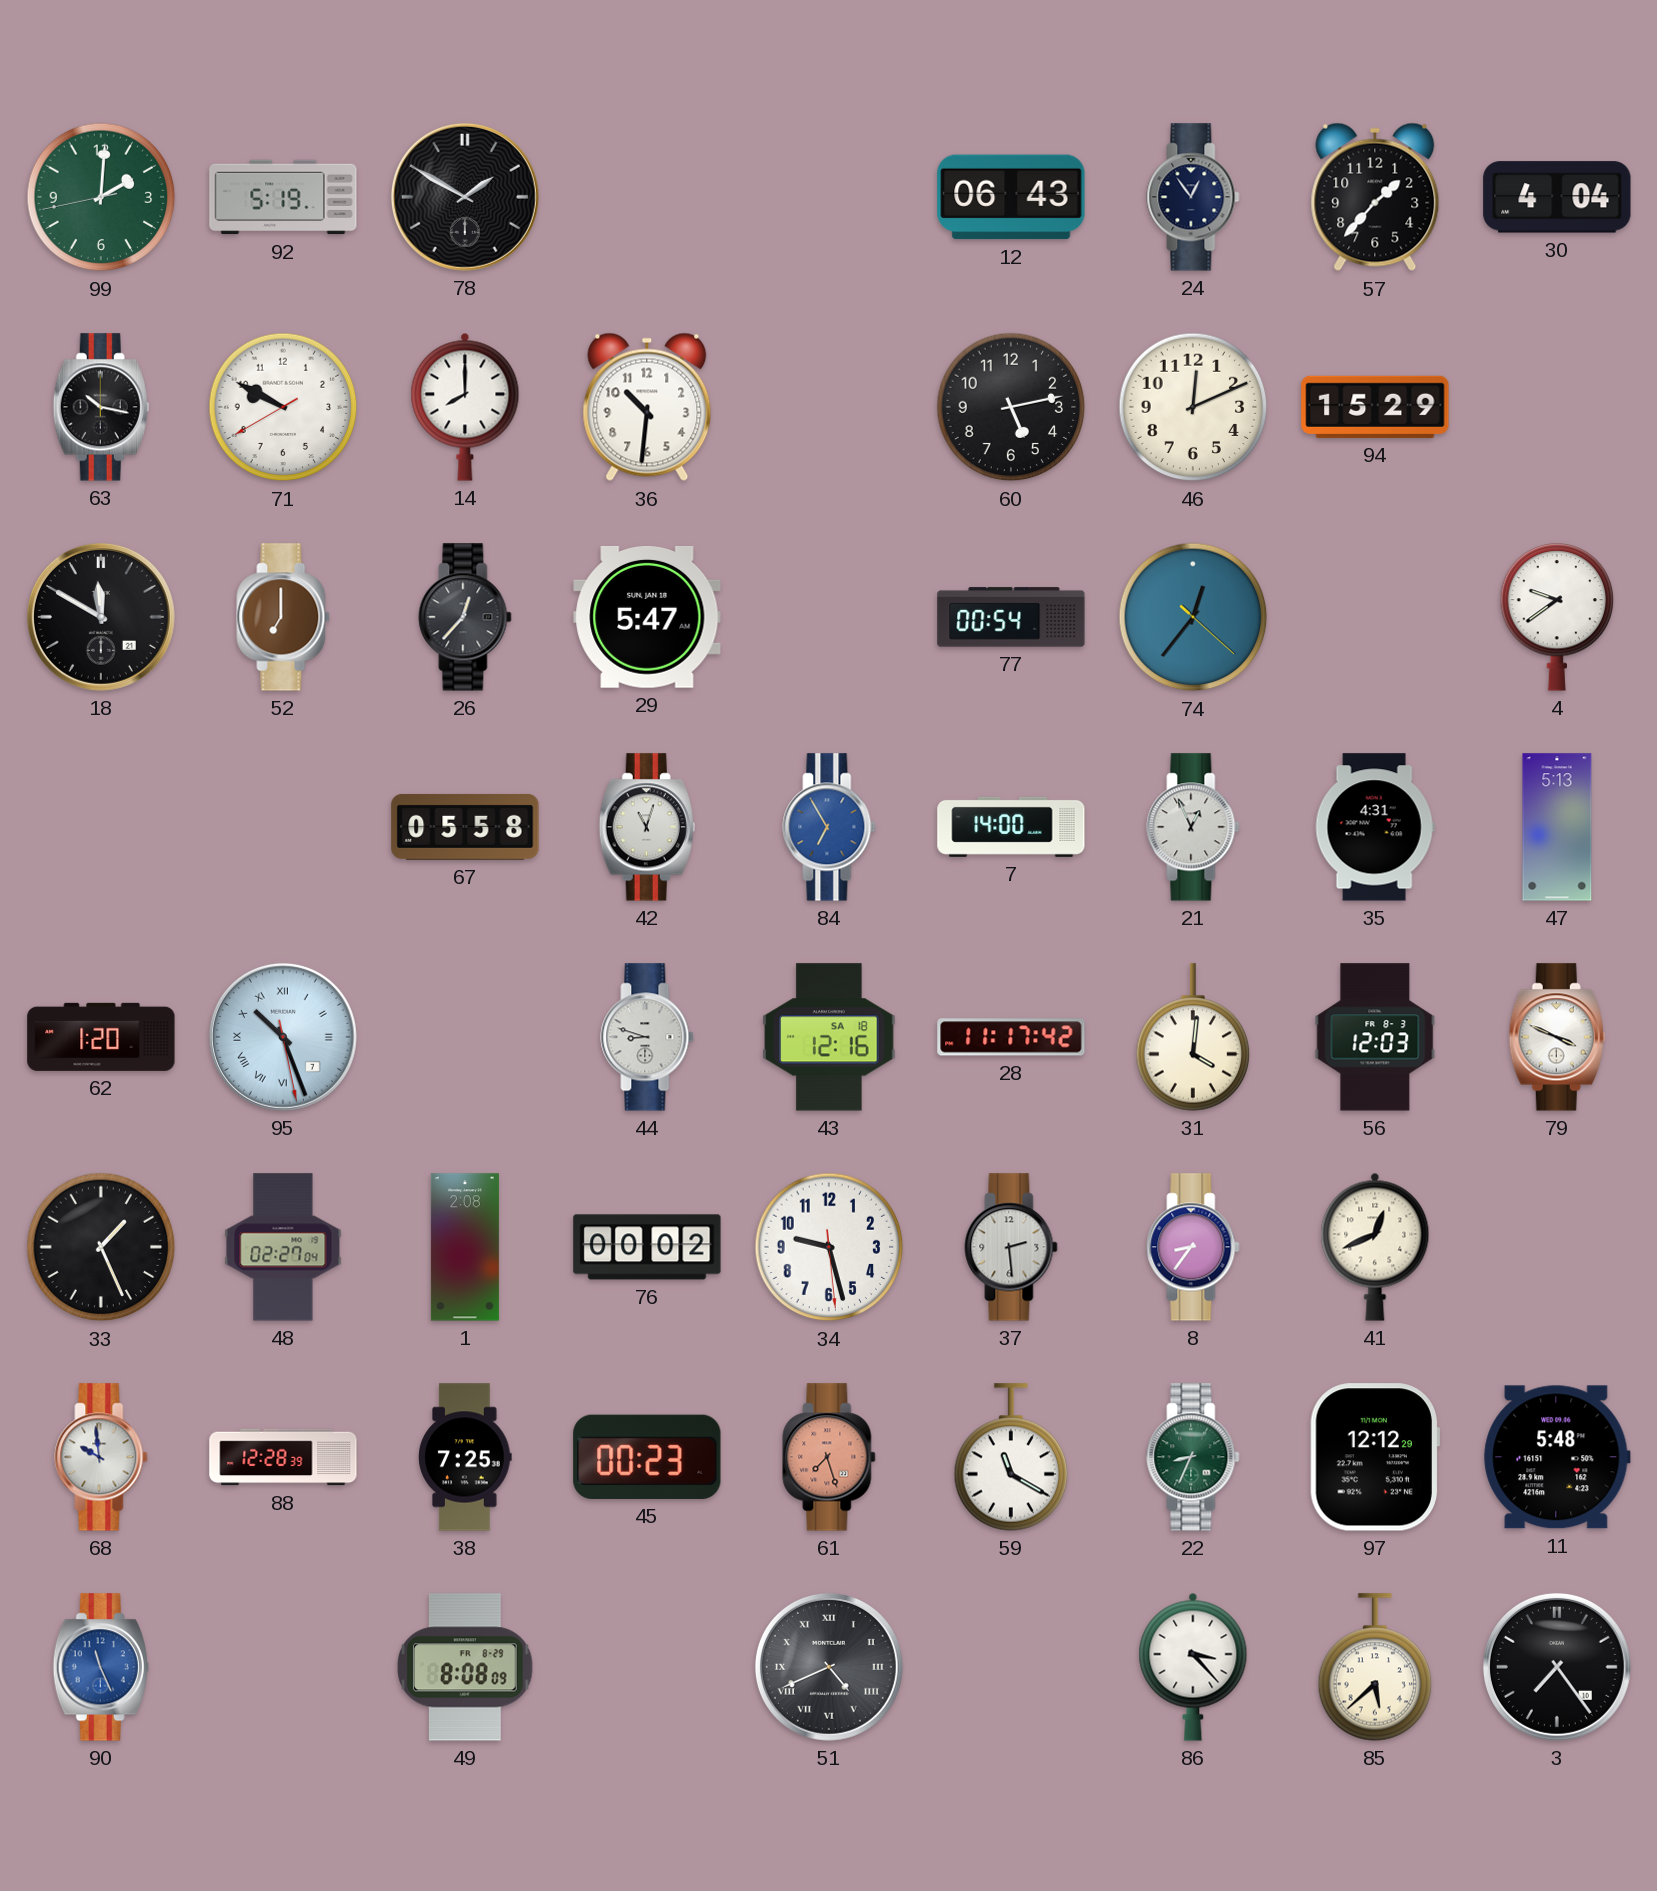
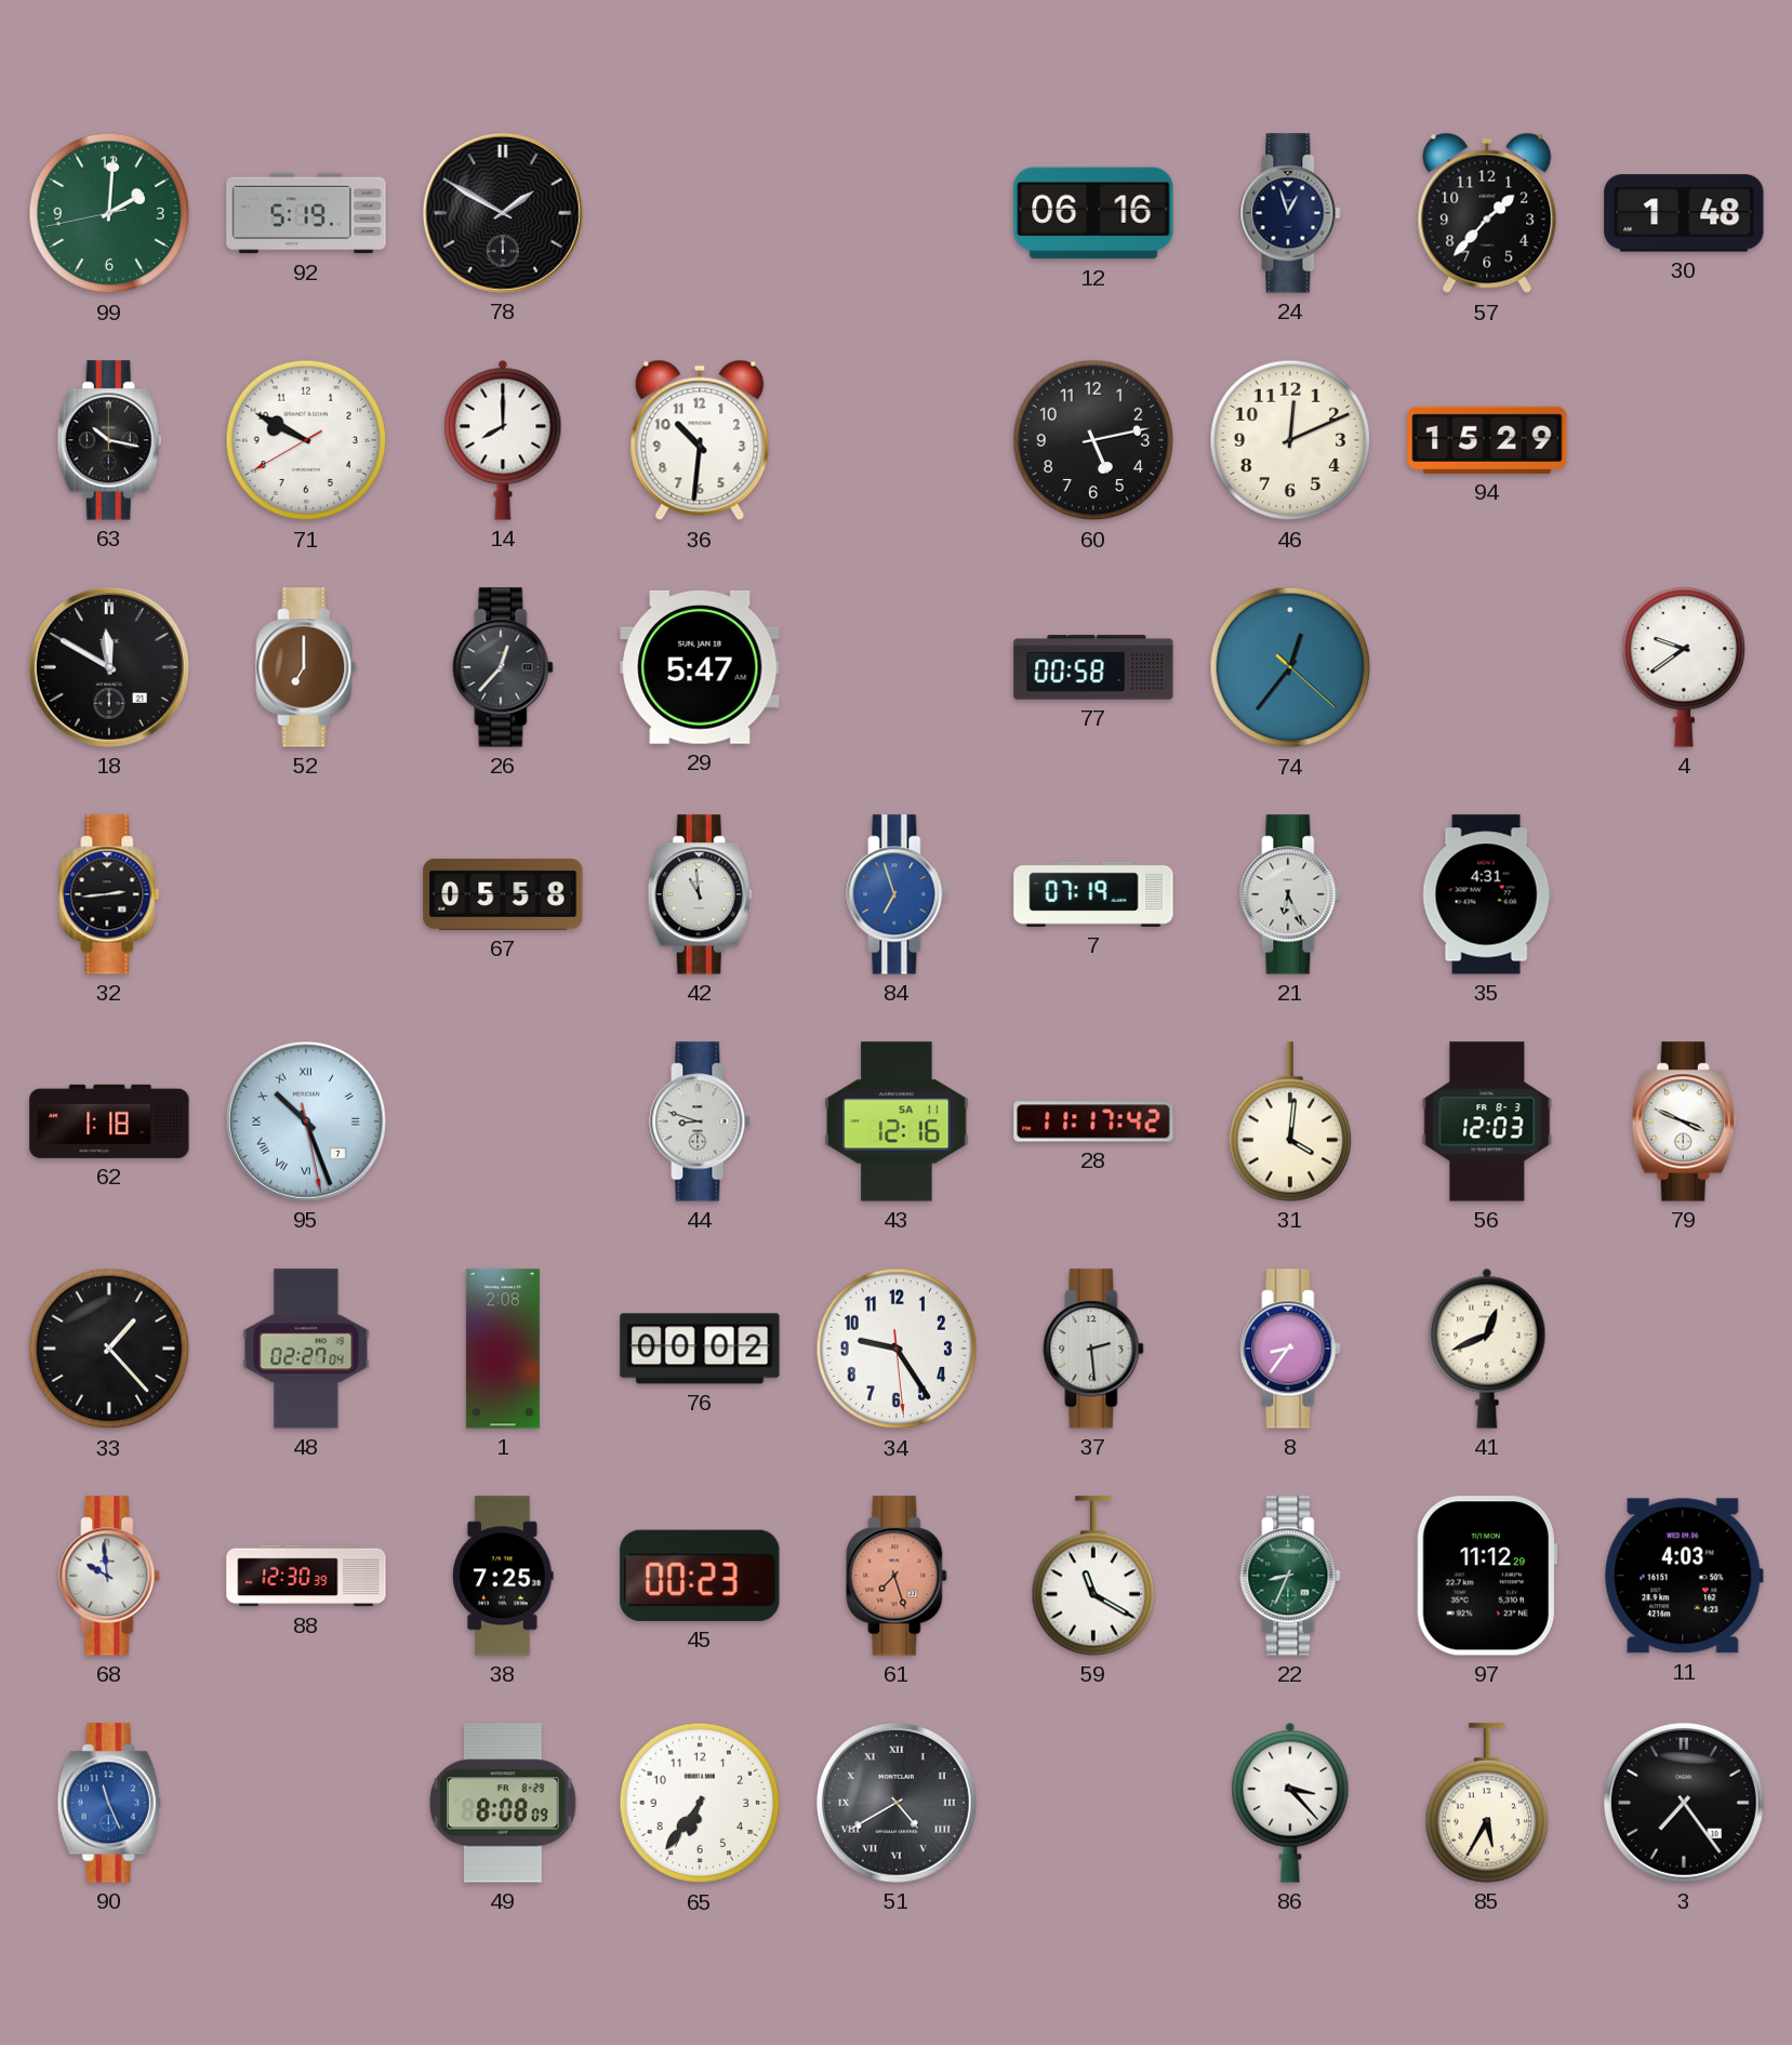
12: 06:43 -> 06:16
24: 12:54 -> 12:57
30: 4:04 -> 1:48
77: 00:54 -> 00:58
32: none -> 2:44
42: 11:03 -> 10:59
84: 6:55 -> 6:57
7: 14:00 -> 07:19
21: 12:56 -> 6:26
47: 5:13 -> none
62: 1:20 -> 1:18
43 date: SA 18 -> SA 11
33: 1:26 -> 1:23
34: 9:27 -> 9:24
88: 12:28 -> 12:30
97: 12:12 -> 11:12
11: 5:48 -> 4:03
65: none -> 6:36
51: 4:41 -> 4:40
85: 5:38 -> 5:35
